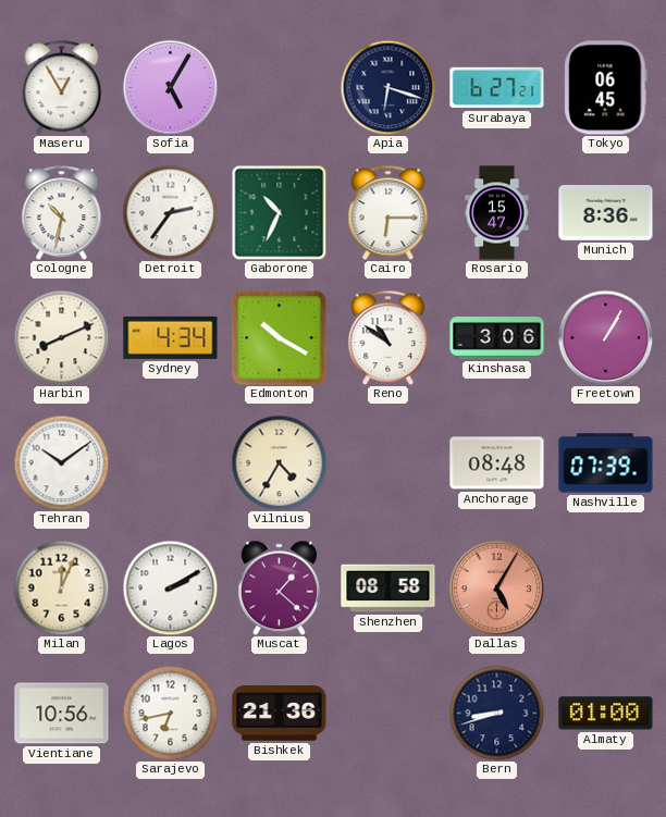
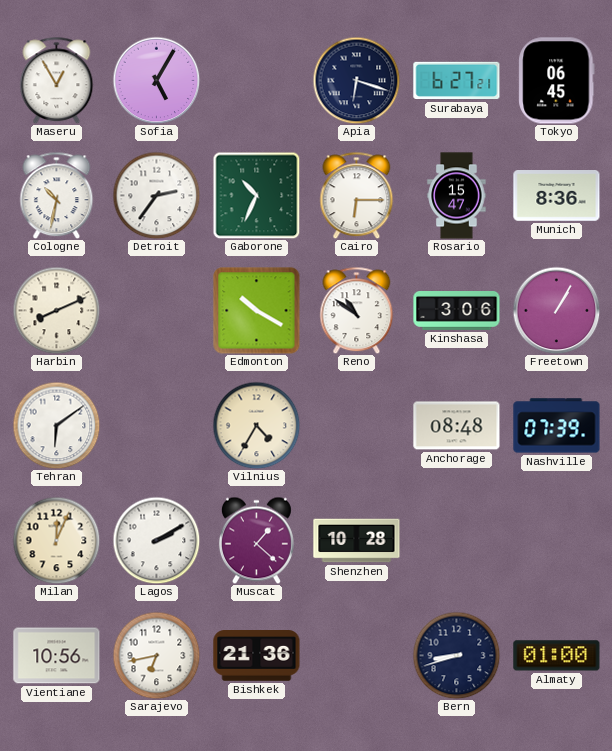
Sydney: 4:34 -> none
Tehran: 10:09 -> 6:09
Shenzhen: 08:58 -> 10:28
Dallas: 5:05 -> none
